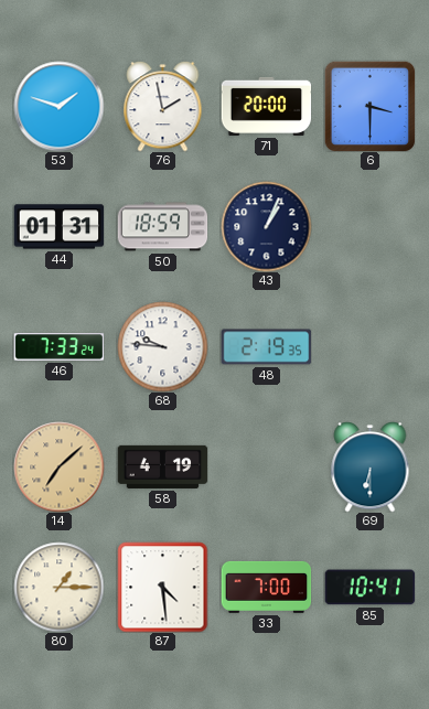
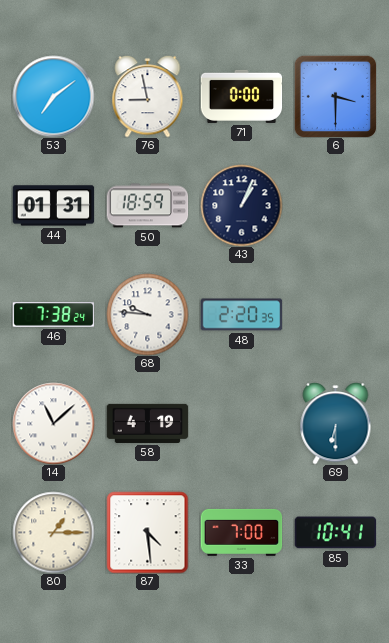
53: 1:48 -> 7:09
76: 1:58 -> 8:58
71: 20:00 -> 0:00
46: 7:33 -> 7:38
48: 2:19 -> 2:20
14: 7:08 -> 11:08
14 dial: champagne -> white
